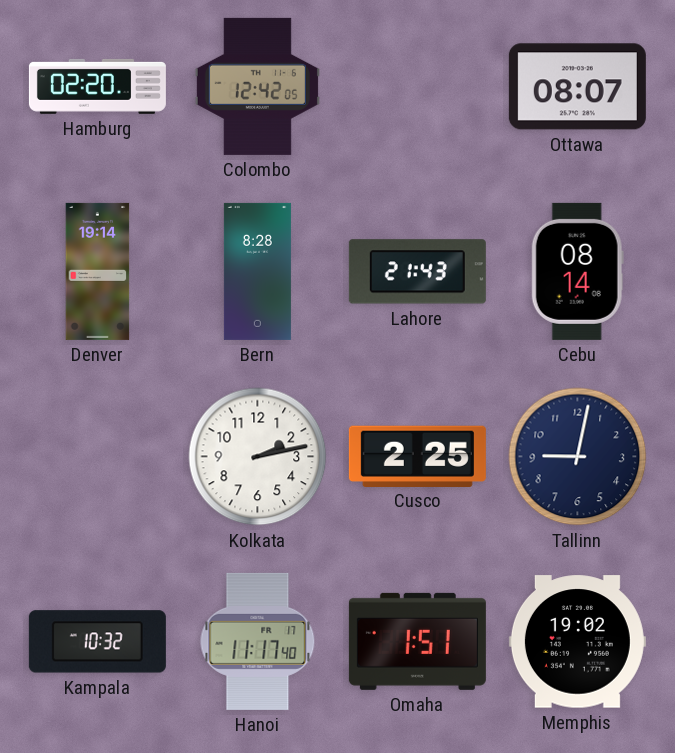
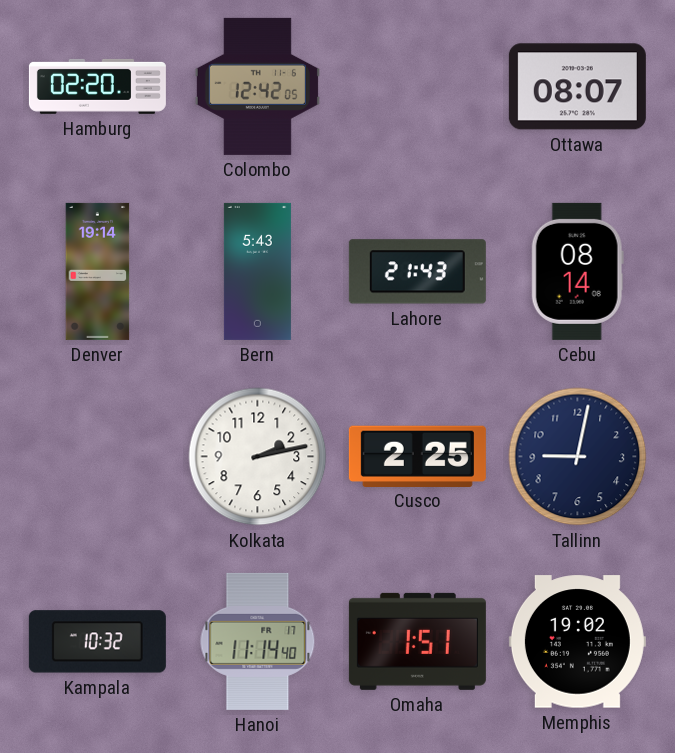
Bern: 8:28 -> 5:43
Hanoi: 11:17 -> 11:14
